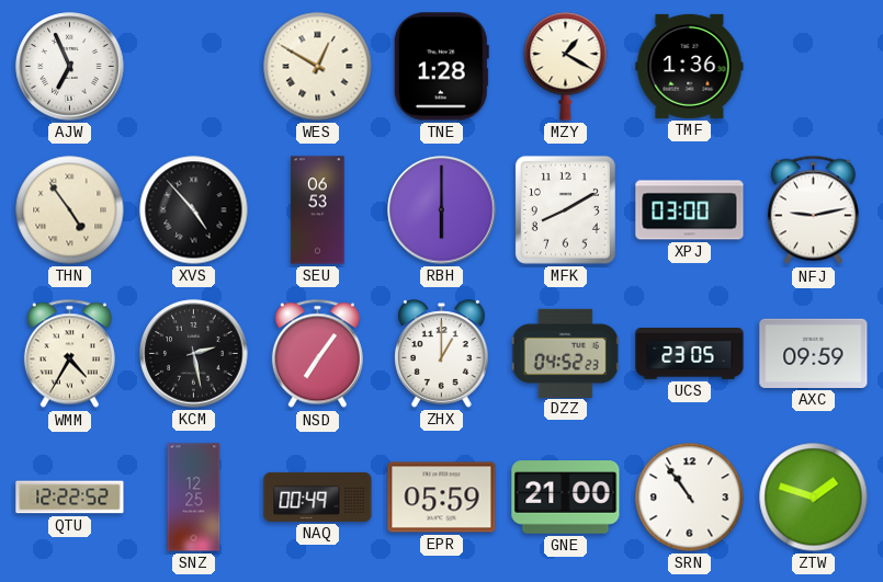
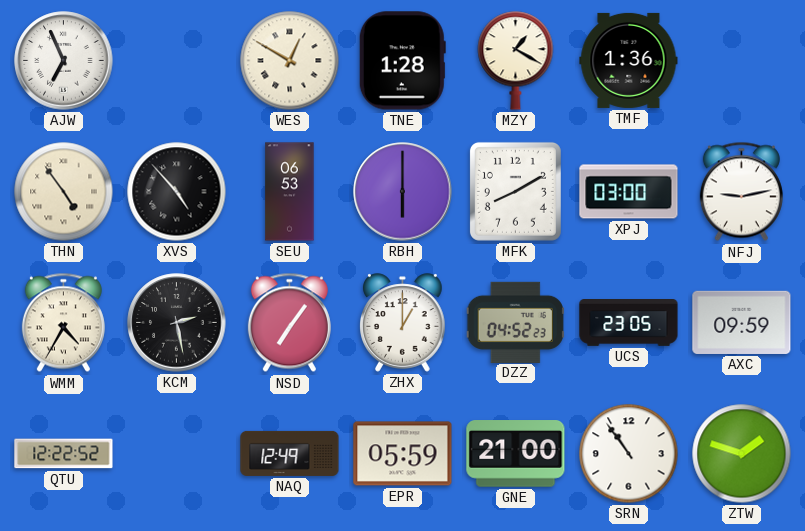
SNZ: 12:25 -> none
NAQ: 00:49 -> 12:49
